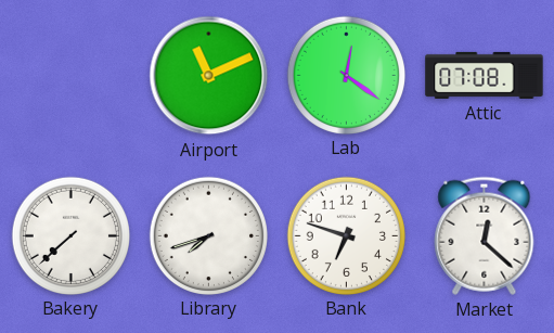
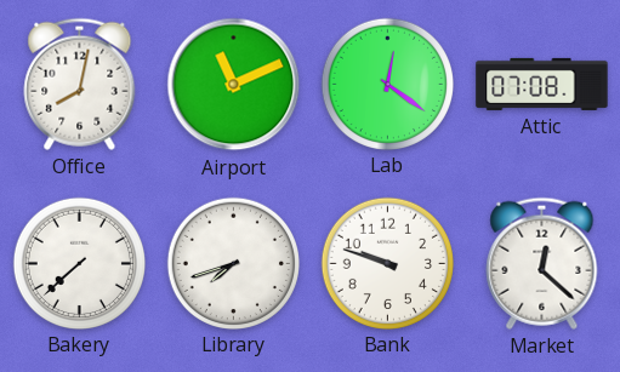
Office: none -> 8:02
Bank: 6:48 -> 9:48
